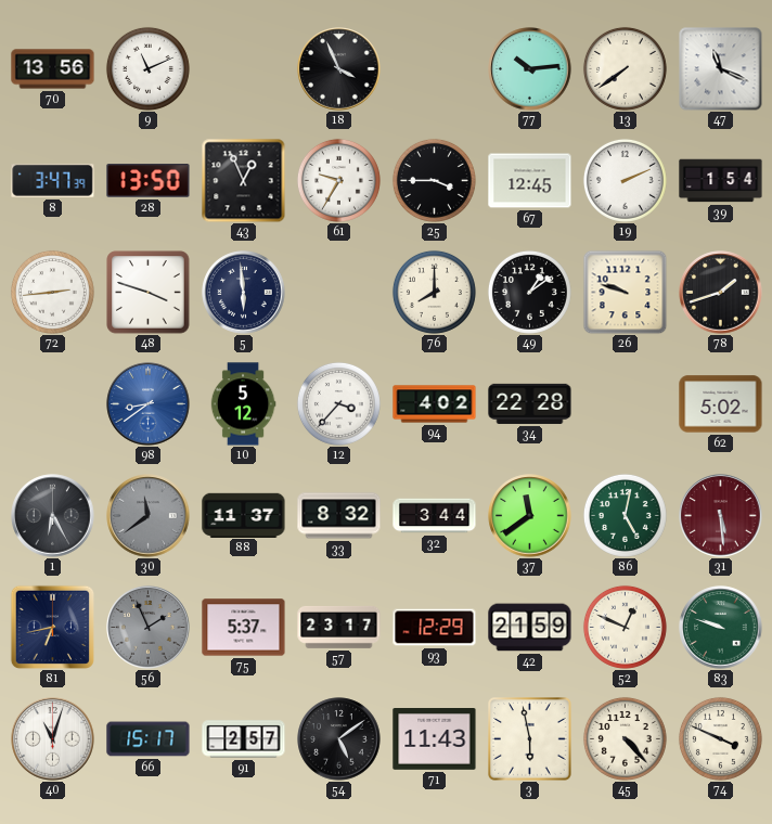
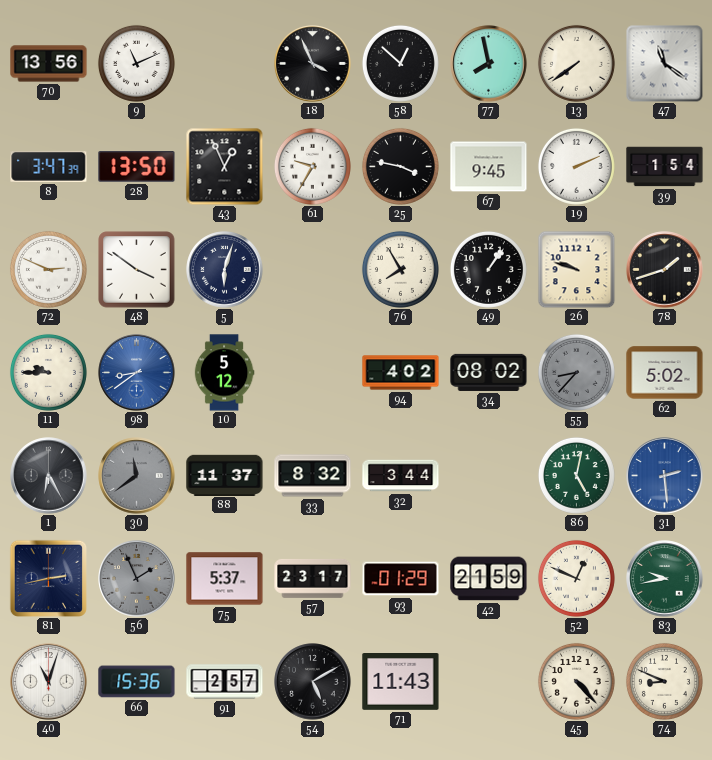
58: none -> 12:52
77: 10:14 -> 7:58
47: 11:19 -> 11:21
25: 3:45 -> 3:47
67: 12:45 -> 9:45
72: 2:44 -> 2:49
48: 3:48 -> 3:51
5: 5:59 -> 6:03
76: 8:00 -> 7:55
49: 1:09 -> 1:06
11: none -> 9:45
12: 3:37 -> none
34: 22:28 -> 08:02
55: none -> 8:37
37: 11:39 -> none
31: 5:29 -> 2:29
31 dial: burgundy -> blue
81: 6:43 -> 2:43
93: 12:29 -> 01:29
83: 9:48 -> 9:43
66: 15:17 -> 15:36
54: 5:09 -> 5:10
3: 5:58 -> none
74: 3:49 -> 8:49
